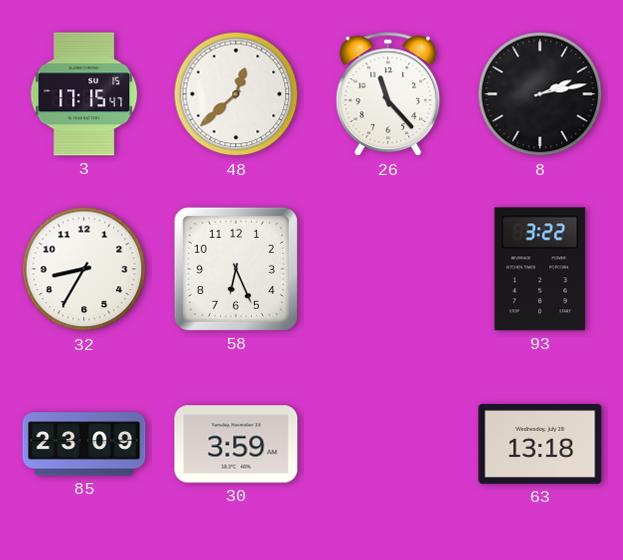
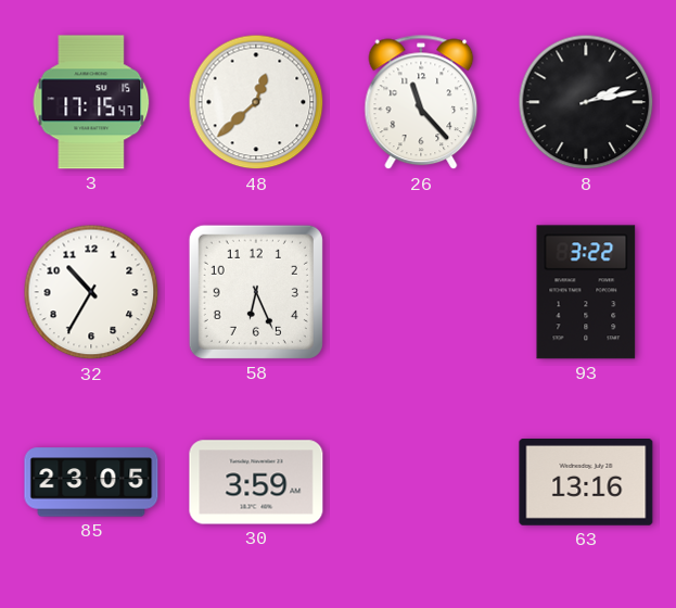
32: 8:35 -> 10:35
85: 23:09 -> 23:05
63: 13:18 -> 13:16
